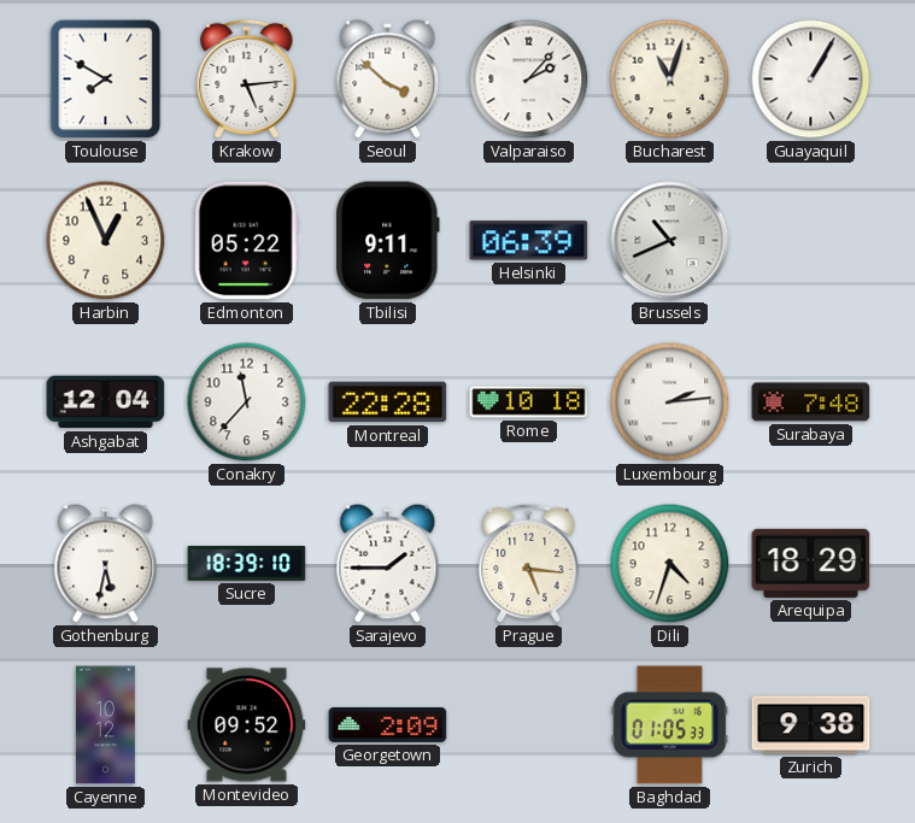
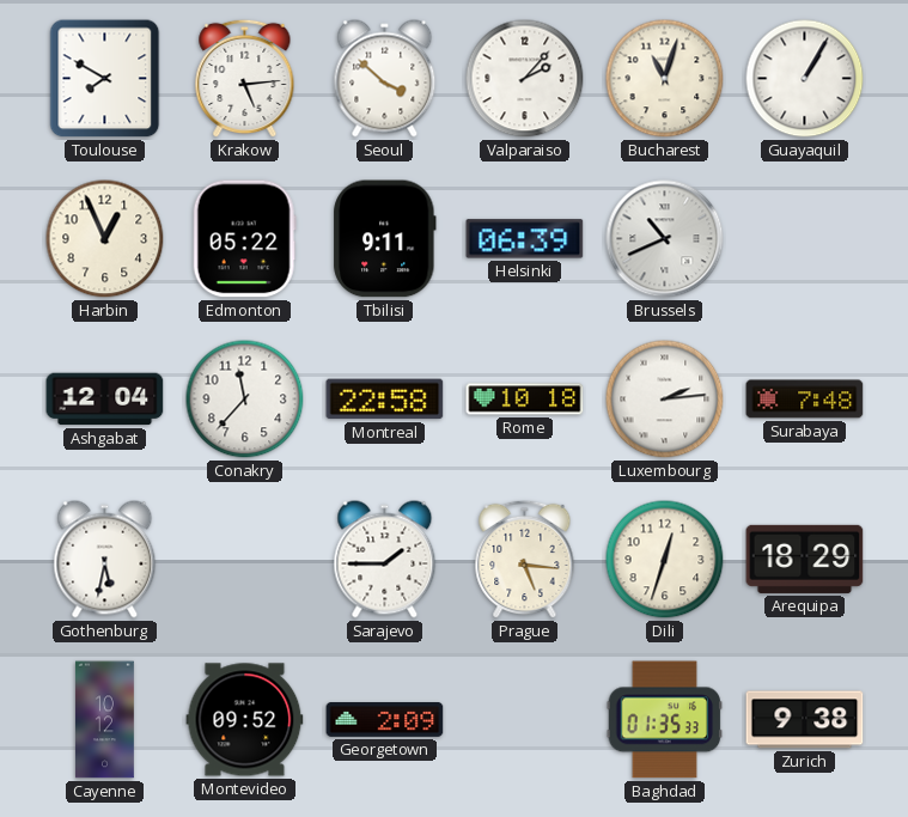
Montreal: 22:28 -> 22:58
Sucre: 18:39 -> none
Dili: 4:33 -> 12:33
Baghdad: 01:05 -> 01:35
